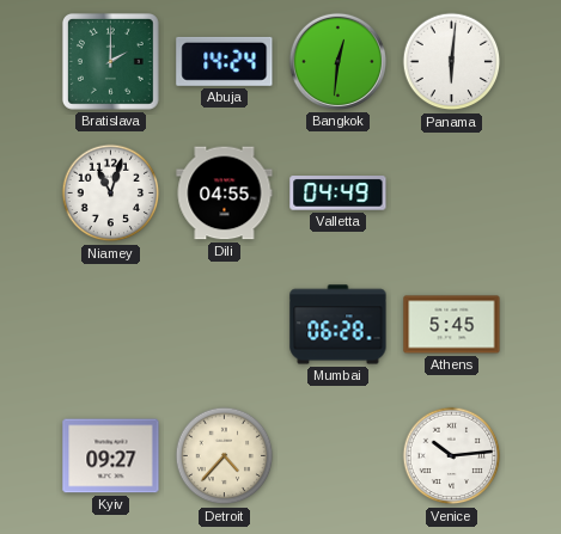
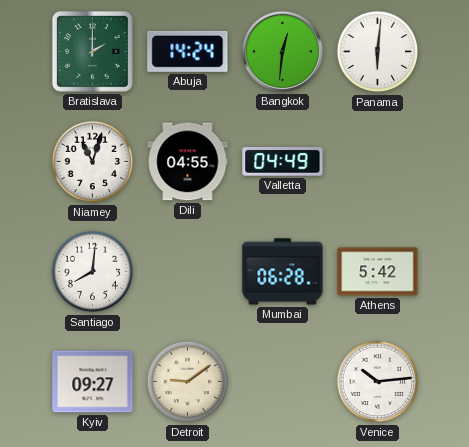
Santiago: none -> 8:01
Athens: 5:45 -> 5:42
Detroit: 4:37 -> 9:09
